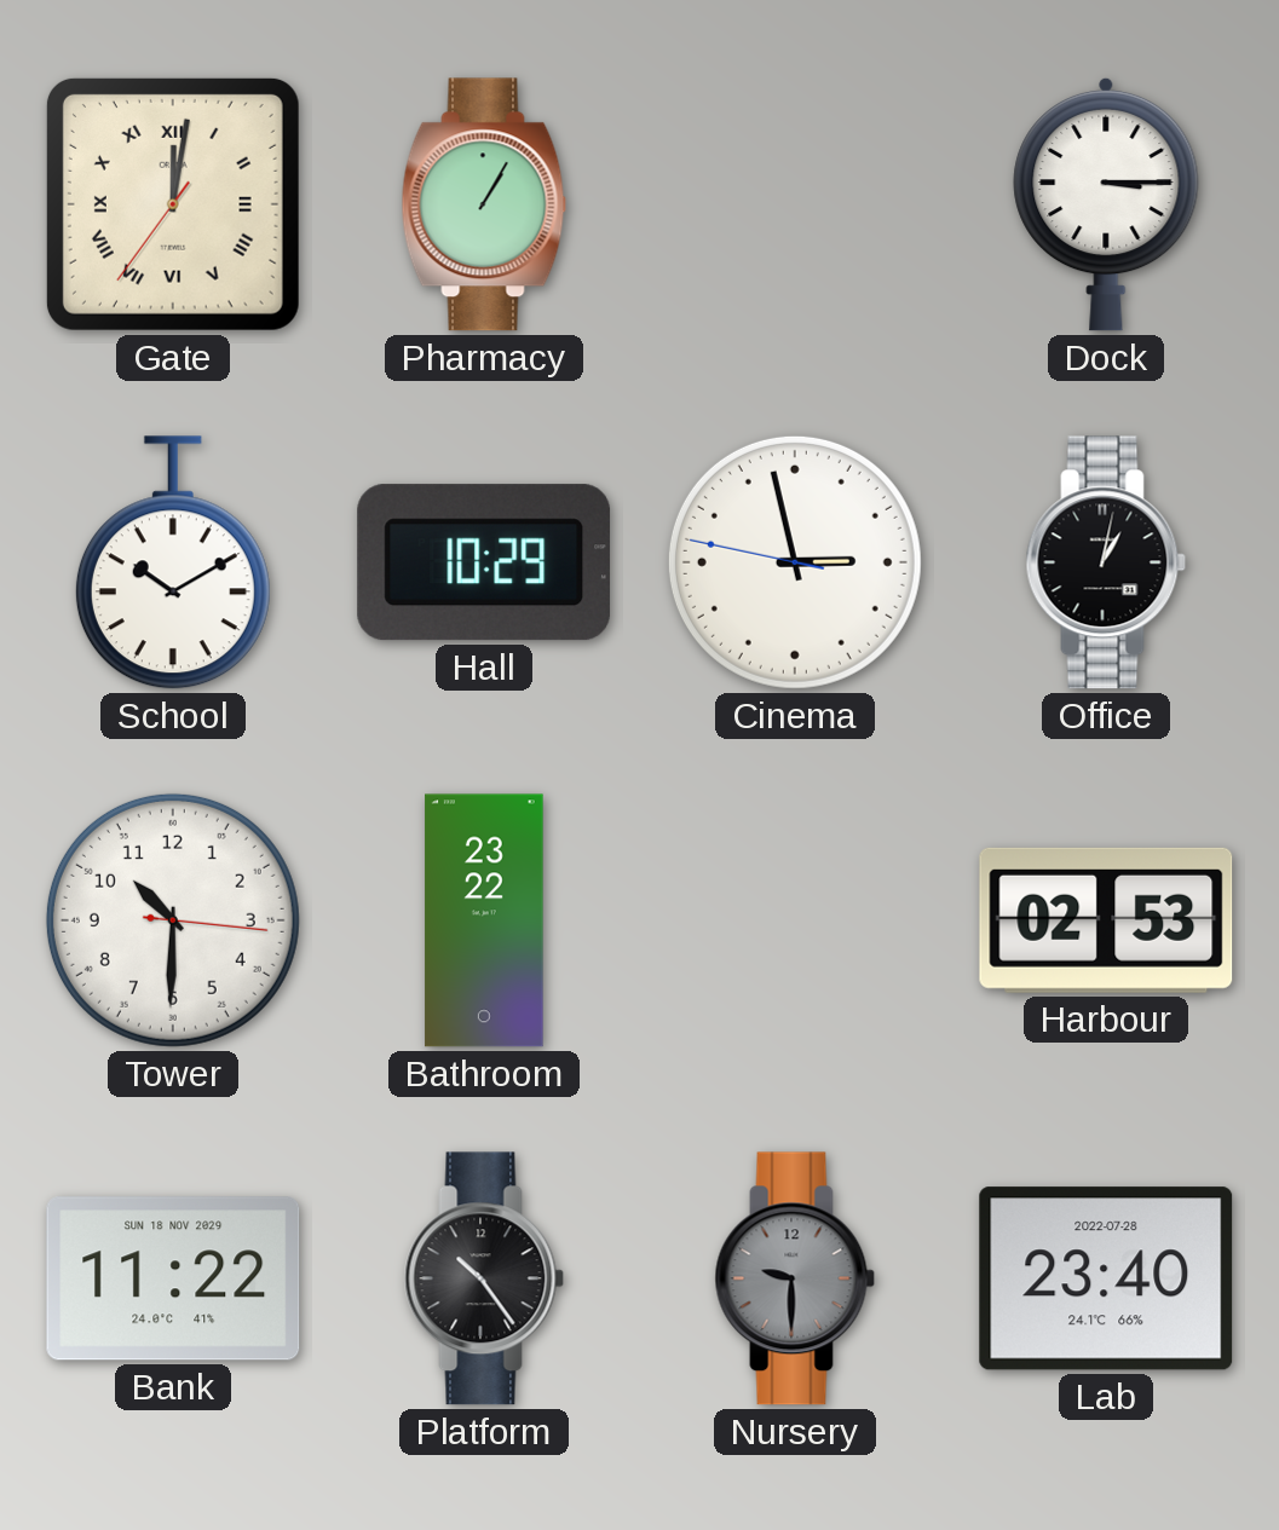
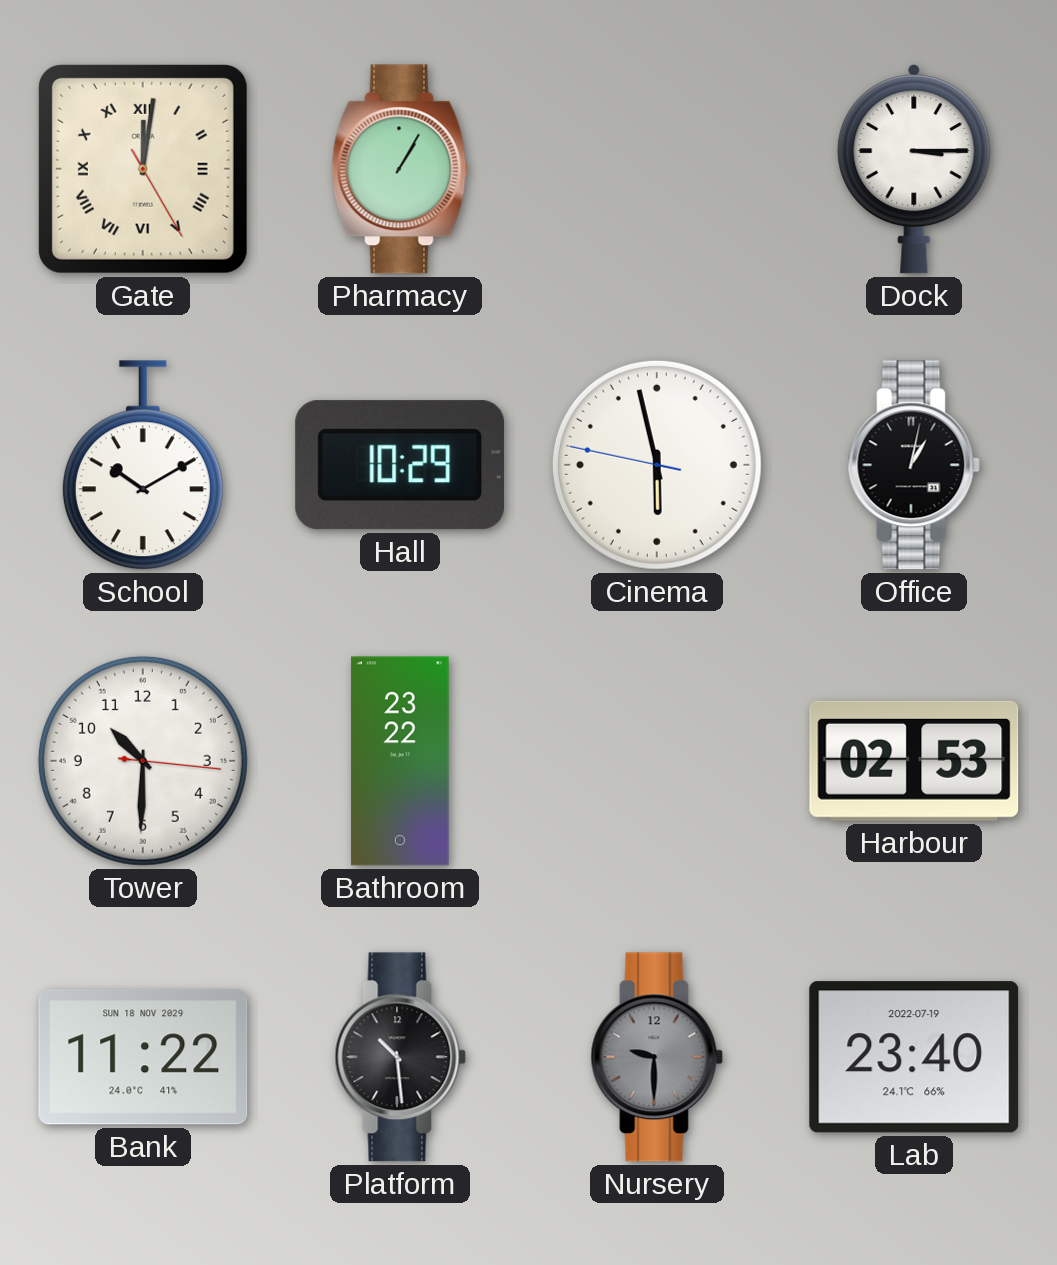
Gate: 12:01:36 -> 12:01:25
Cinema: 2:57 -> 5:57
Platform: 10:24 -> 10:29
Lab date: 2022-07-28 -> 2022-07-19
